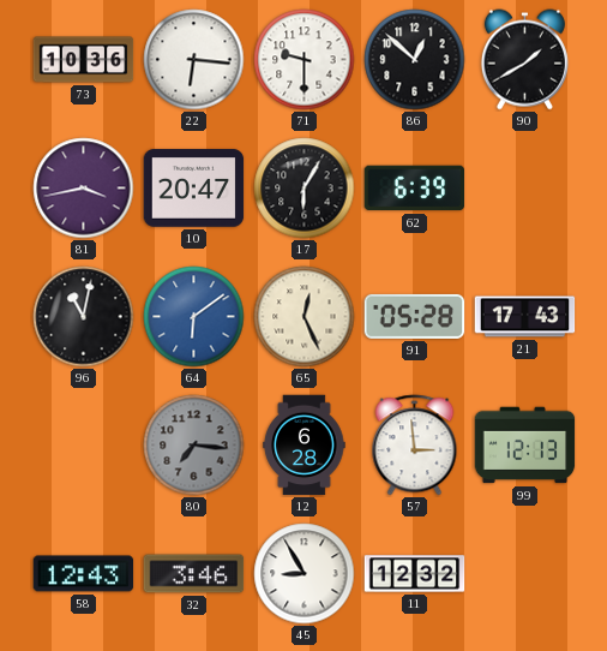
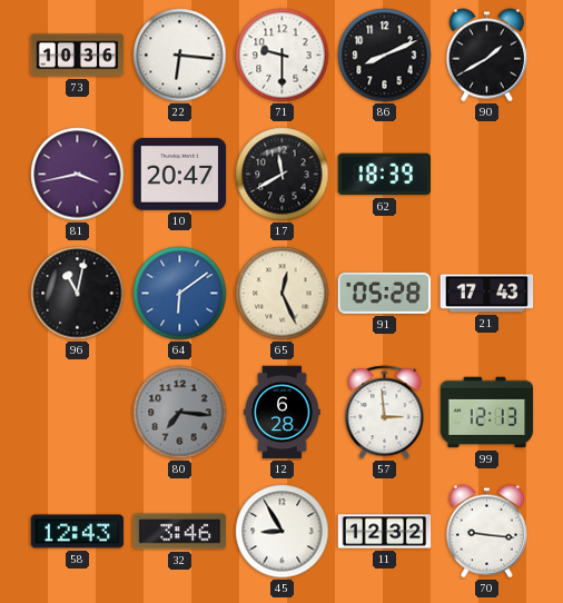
86: 12:52 -> 8:11
17: 6:05 -> 11:40
62: 6:39 -> 18:39
70: none -> 9:16
